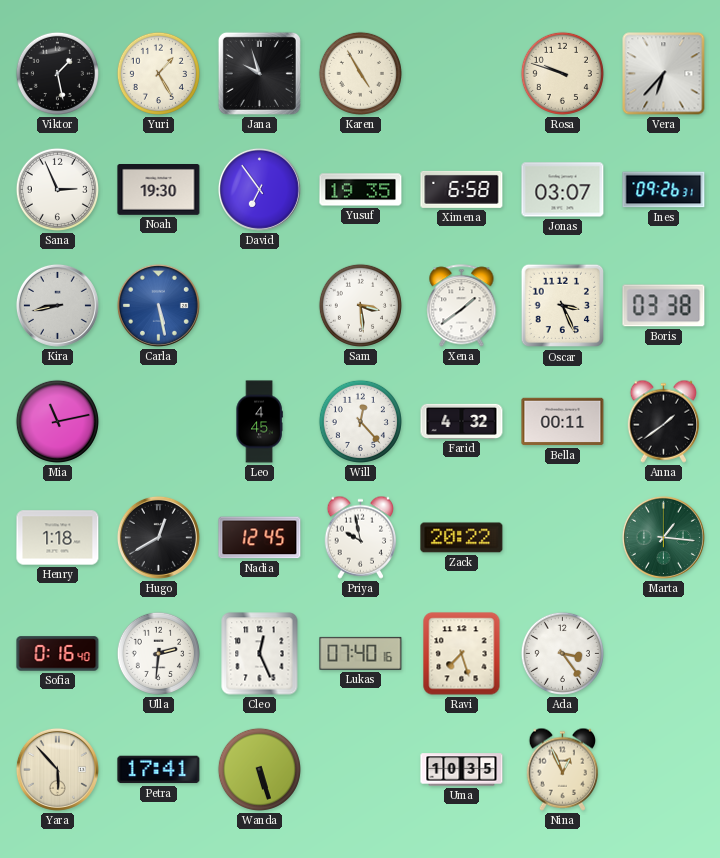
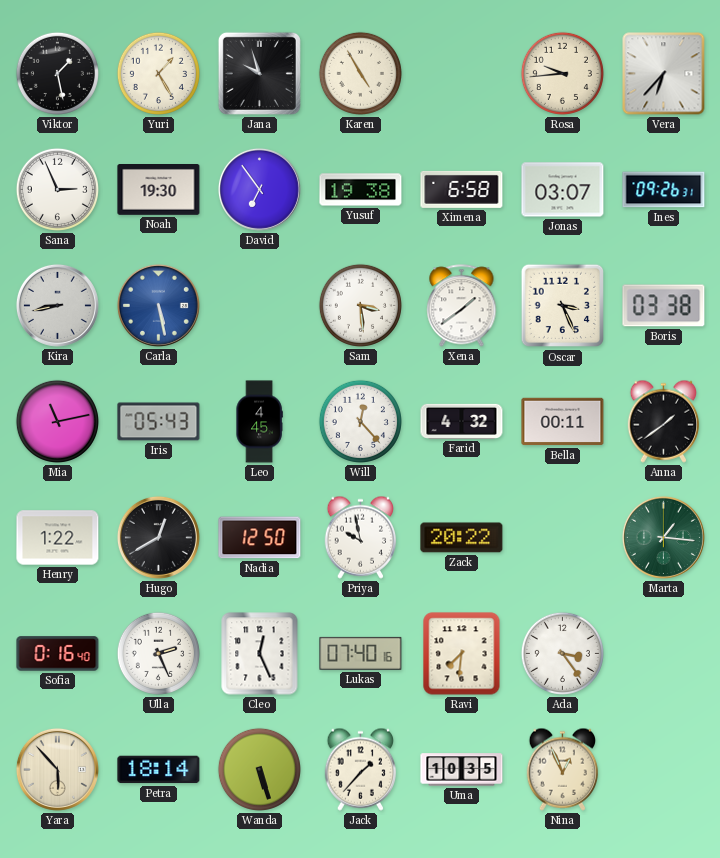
Rosa: 9:48 -> 9:44
Yusuf: 19:35 -> 19:38
Iris: none -> 05:43
Henry: 1:18 -> 1:22
Nadia: 12:45 -> 12:50
Ulla: 2:31 -> 2:26
Ravi: 7:27 -> 7:31
Petra: 17:41 -> 18:14
Jack: none -> 1:37
